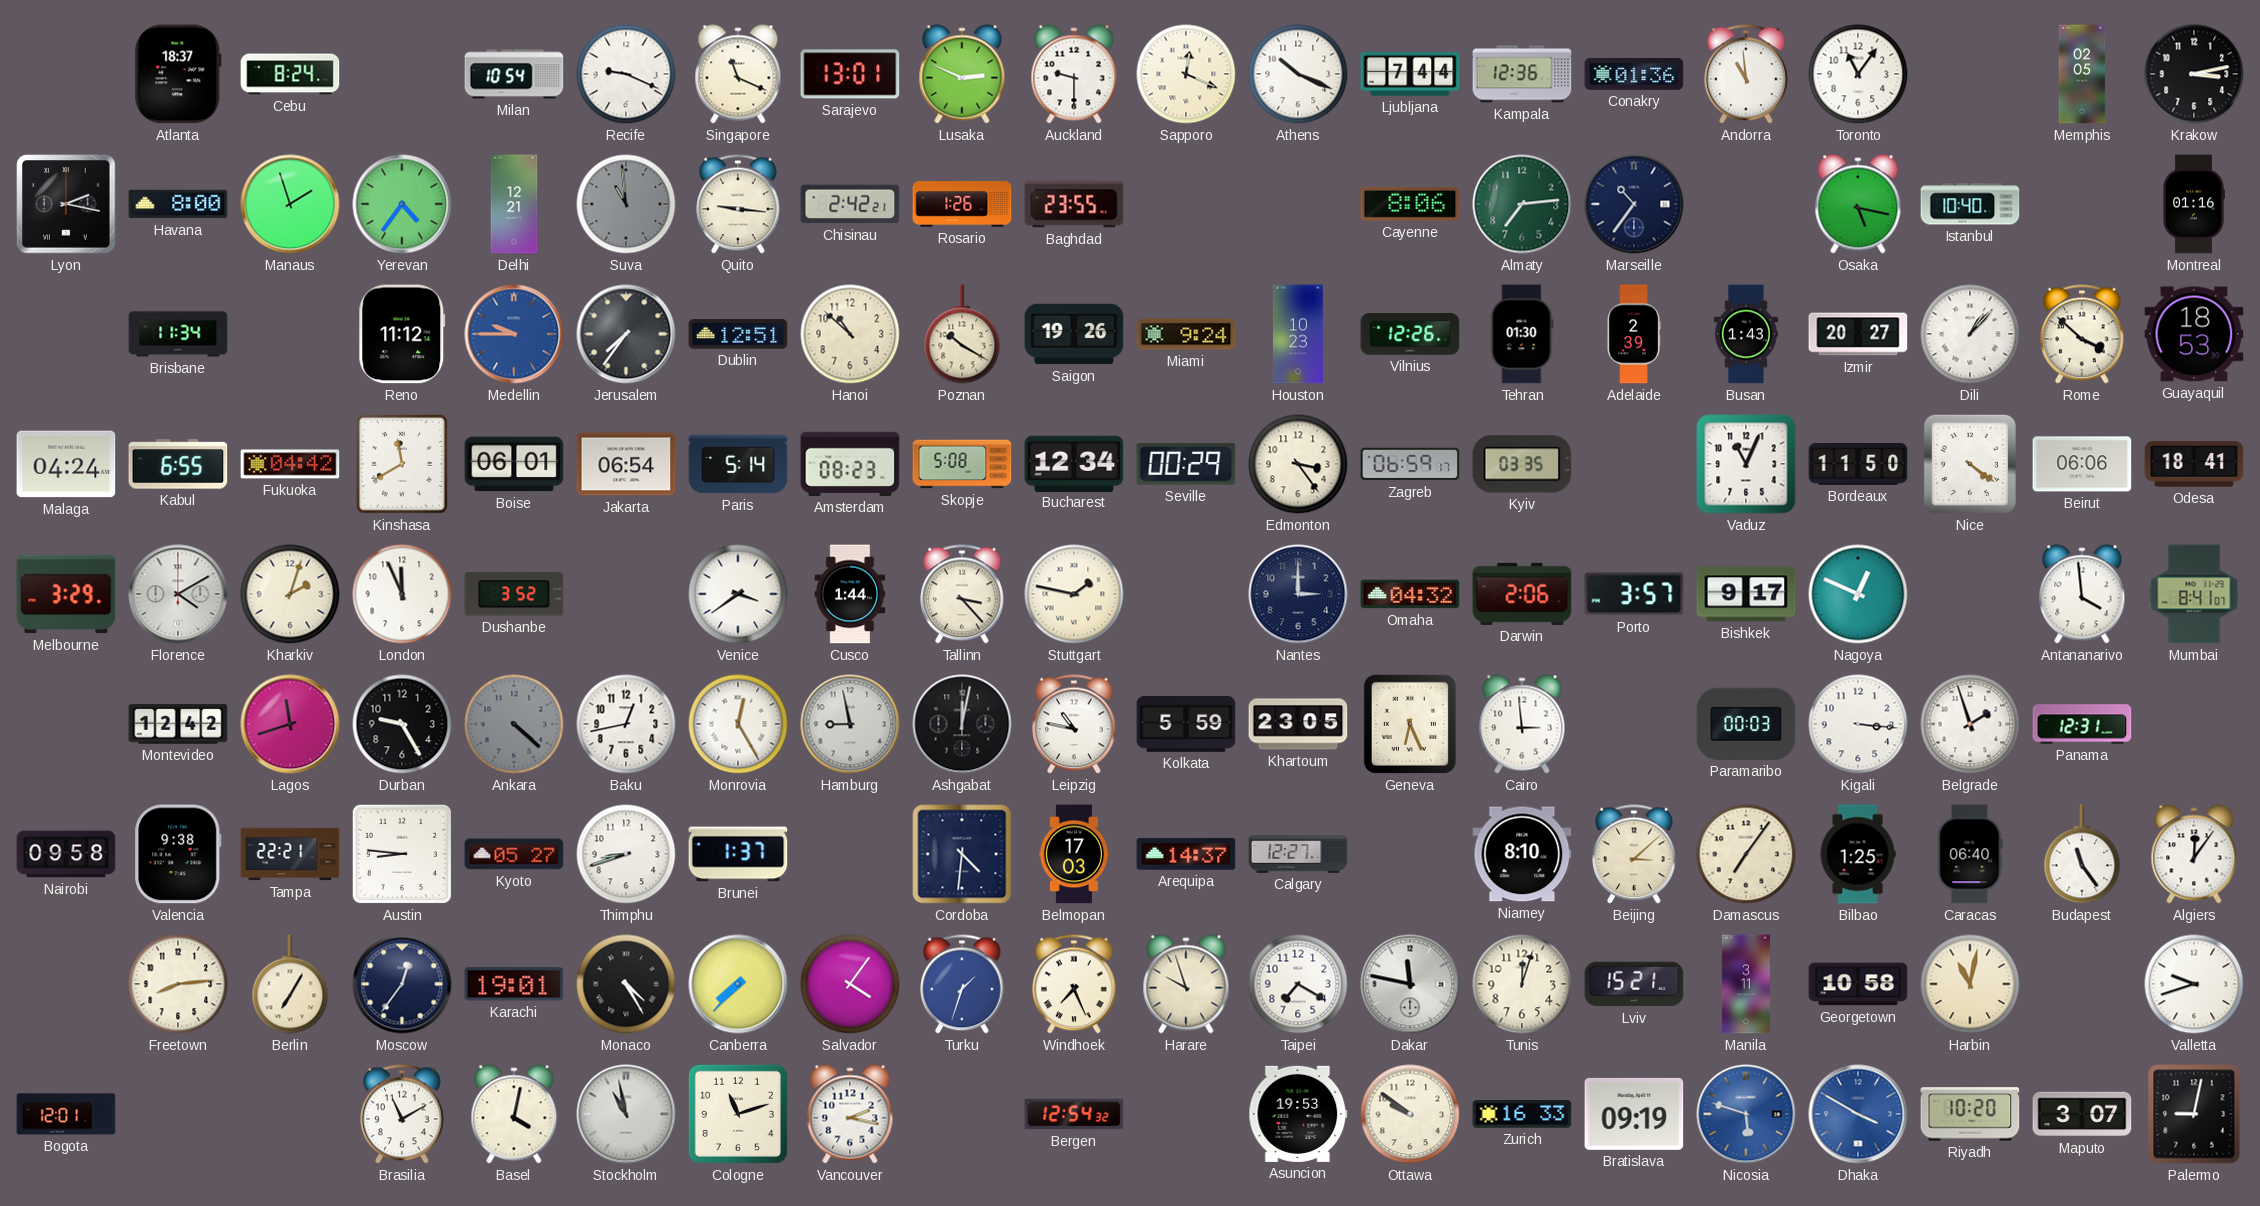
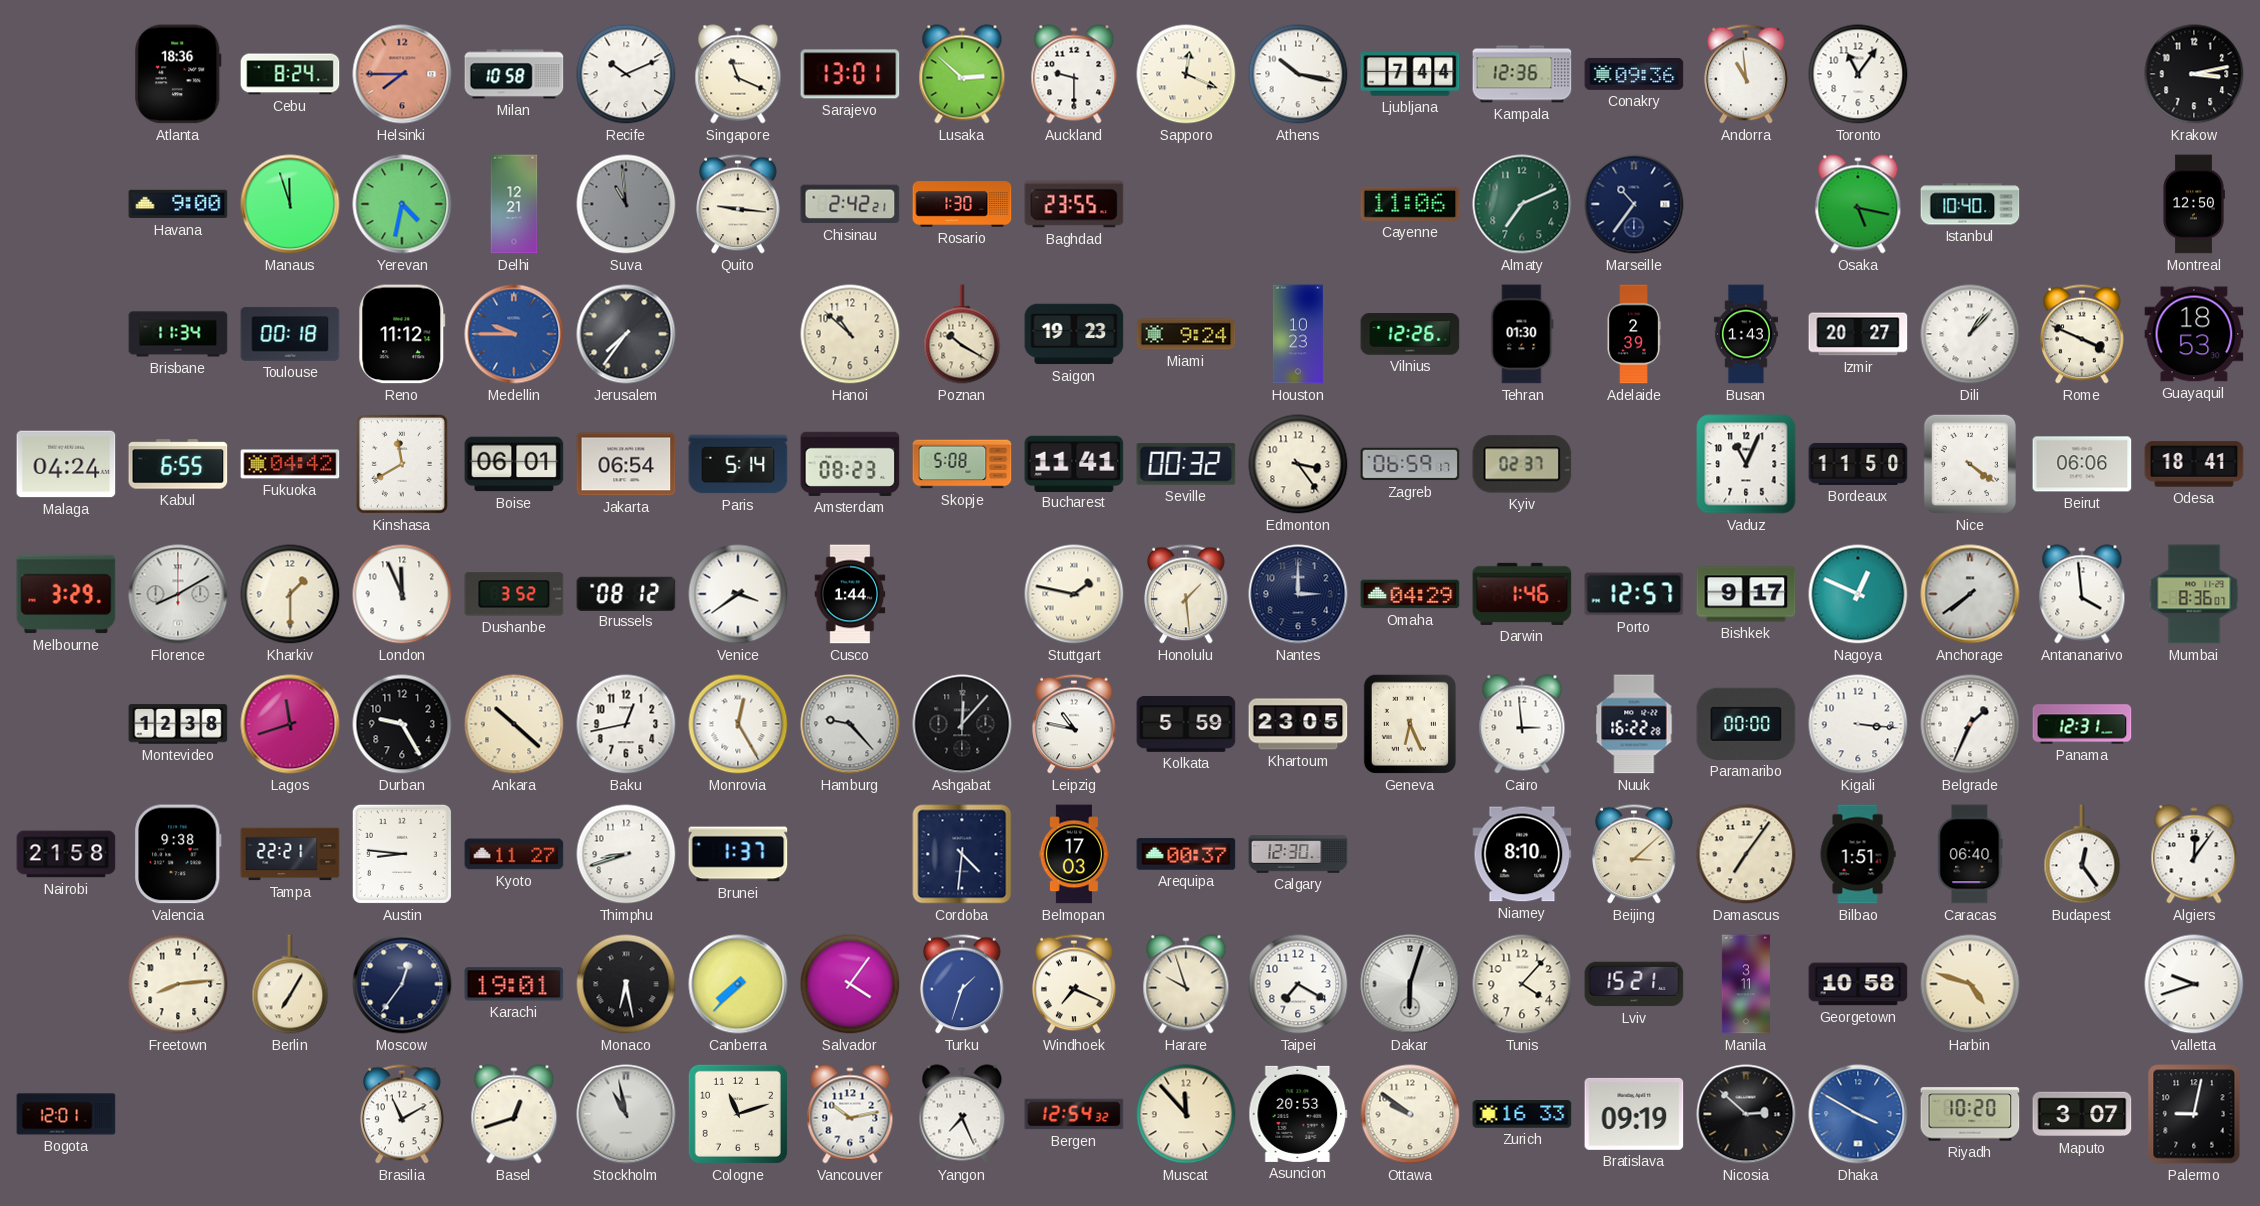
Atlanta: 18:37 -> 18:36
Helsinki: none -> 7:45
Milan: 10:54 -> 10:58
Recife: 9:19 -> 10:11
Lusaka: 2:49 -> 2:52
Athens: 10:19 -> 10:17
Conakry: 01:36 -> 09:36
Memphis: 02:05 -> none
Lyon: 2:17 -> none
Havana: 8:00 -> 9:00
Manaus: 1:57 -> 11:57
Yerevan: 4:36 -> 4:32
Rosario: 1:26 -> 1:30
Cayenne: 8:06 -> 11:06
Almaty: 7:14 -> 7:11
Montreal: 01:16 -> 12:50
Toulouse: none -> 00:18
Dublin: 12:51 -> none
Saigon: 19:26 -> 19:23
Rome: 3:52 -> 3:49
Bucharest: 12:34 -> 11:41
Seville: 00:29 -> 00:32
Kyiv: 03:35 -> 02:37
Florence: 4:10 -> 8:10
Kharkiv: 2:03 -> 1:30
Brussels: none -> 08:12
Tallinn: 3:23 -> none
Honolulu: none -> 1:29
Omaha: 04:32 -> 04:29
Darwin: 2:06 -> 1:46
Porto: 3:57 -> 12:57
Anchorage: none -> 7:39
Mumbai: 8:41 -> 8:36
Montevideo: 12:42 -> 12:38
Ankara: 4:22 -> 10:22
Ankara dial: grey -> cream
Hamburg: 8:58 -> 9:23
Ashgabat: 12:02 -> 12:07
Nuuk: none -> 16:22
Paramaribo: 00:03 -> 00:00
Belgrade: 1:57 -> 1:34
Nairobi: 09:58 -> 21:58
Kyoto: 05:27 -> 11:27
Arequipa: 14:37 -> 00:37
Calgary: 12:27 -> 12:30
Bilbao: 1:25 -> 1:51
Budapest: 11:24 -> 12:24
Monaco: 4:25 -> 6:28
Windhoek: 7:26 -> 7:19
Dakar: 11:47 -> 6:03
Tunis: 12:03 -> 4:07
Harbin: 11:02 -> 4:48
Basel: 4:02 -> 12:42
Vancouver: 2:17 -> 10:13
Yangon: none -> 7:26
Muscat: none -> 11:53
Asuncion: 19:53 -> 20:53
Nicosia: 5:48 -> 2:52
Nicosia dial: blue -> black
